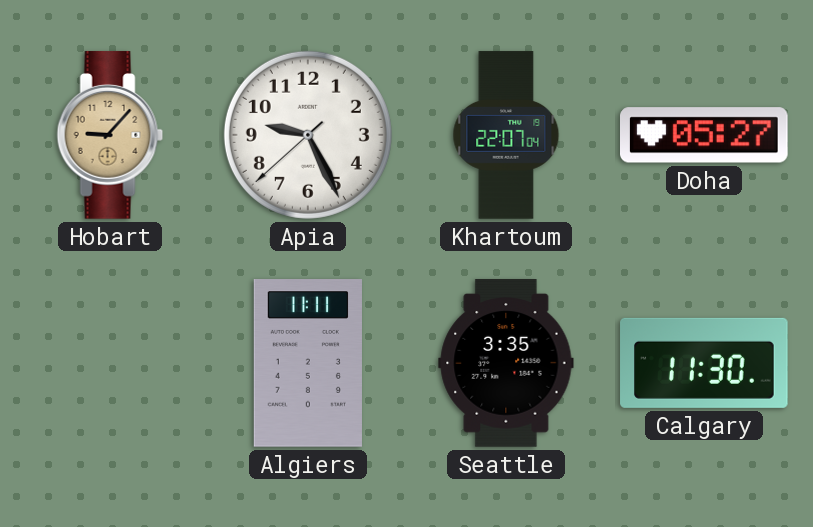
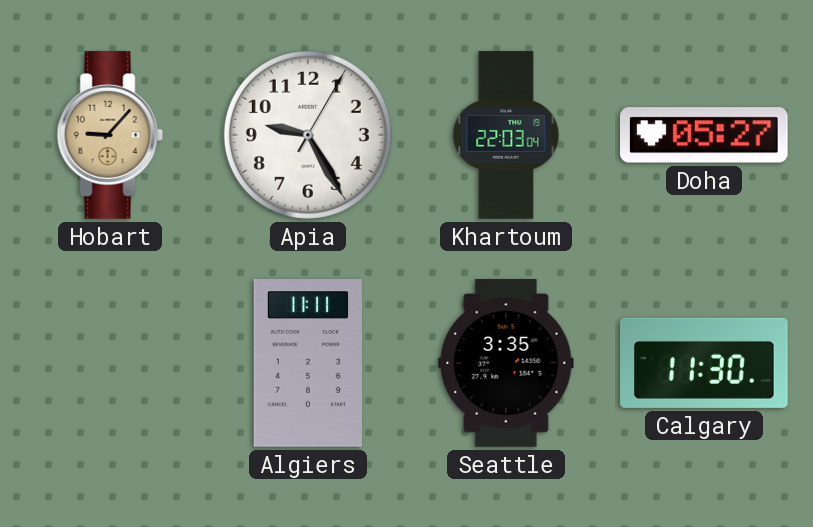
Apia: 9:25:38 -> 9:25:05
Khartoum: 22:07 -> 22:03
